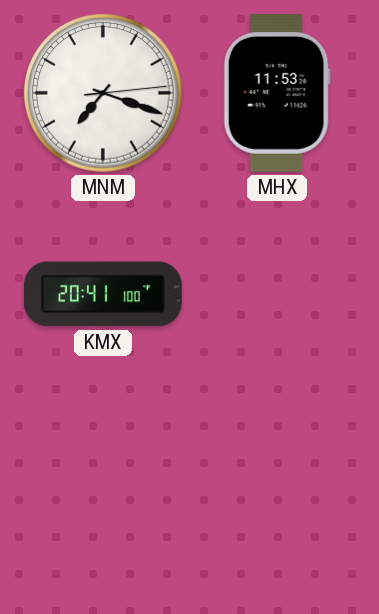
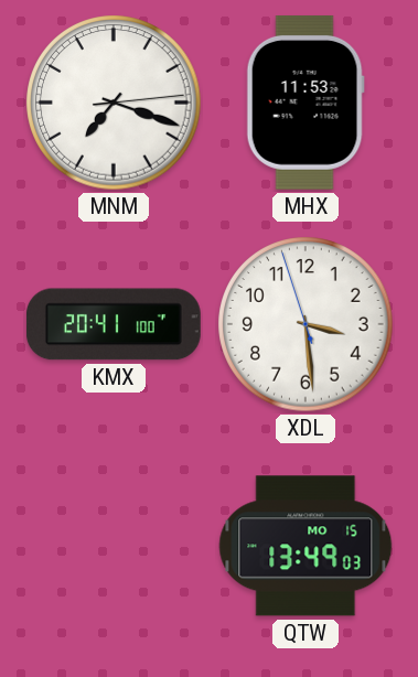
XDL: none -> 3:28
QTW: none -> 13:49
